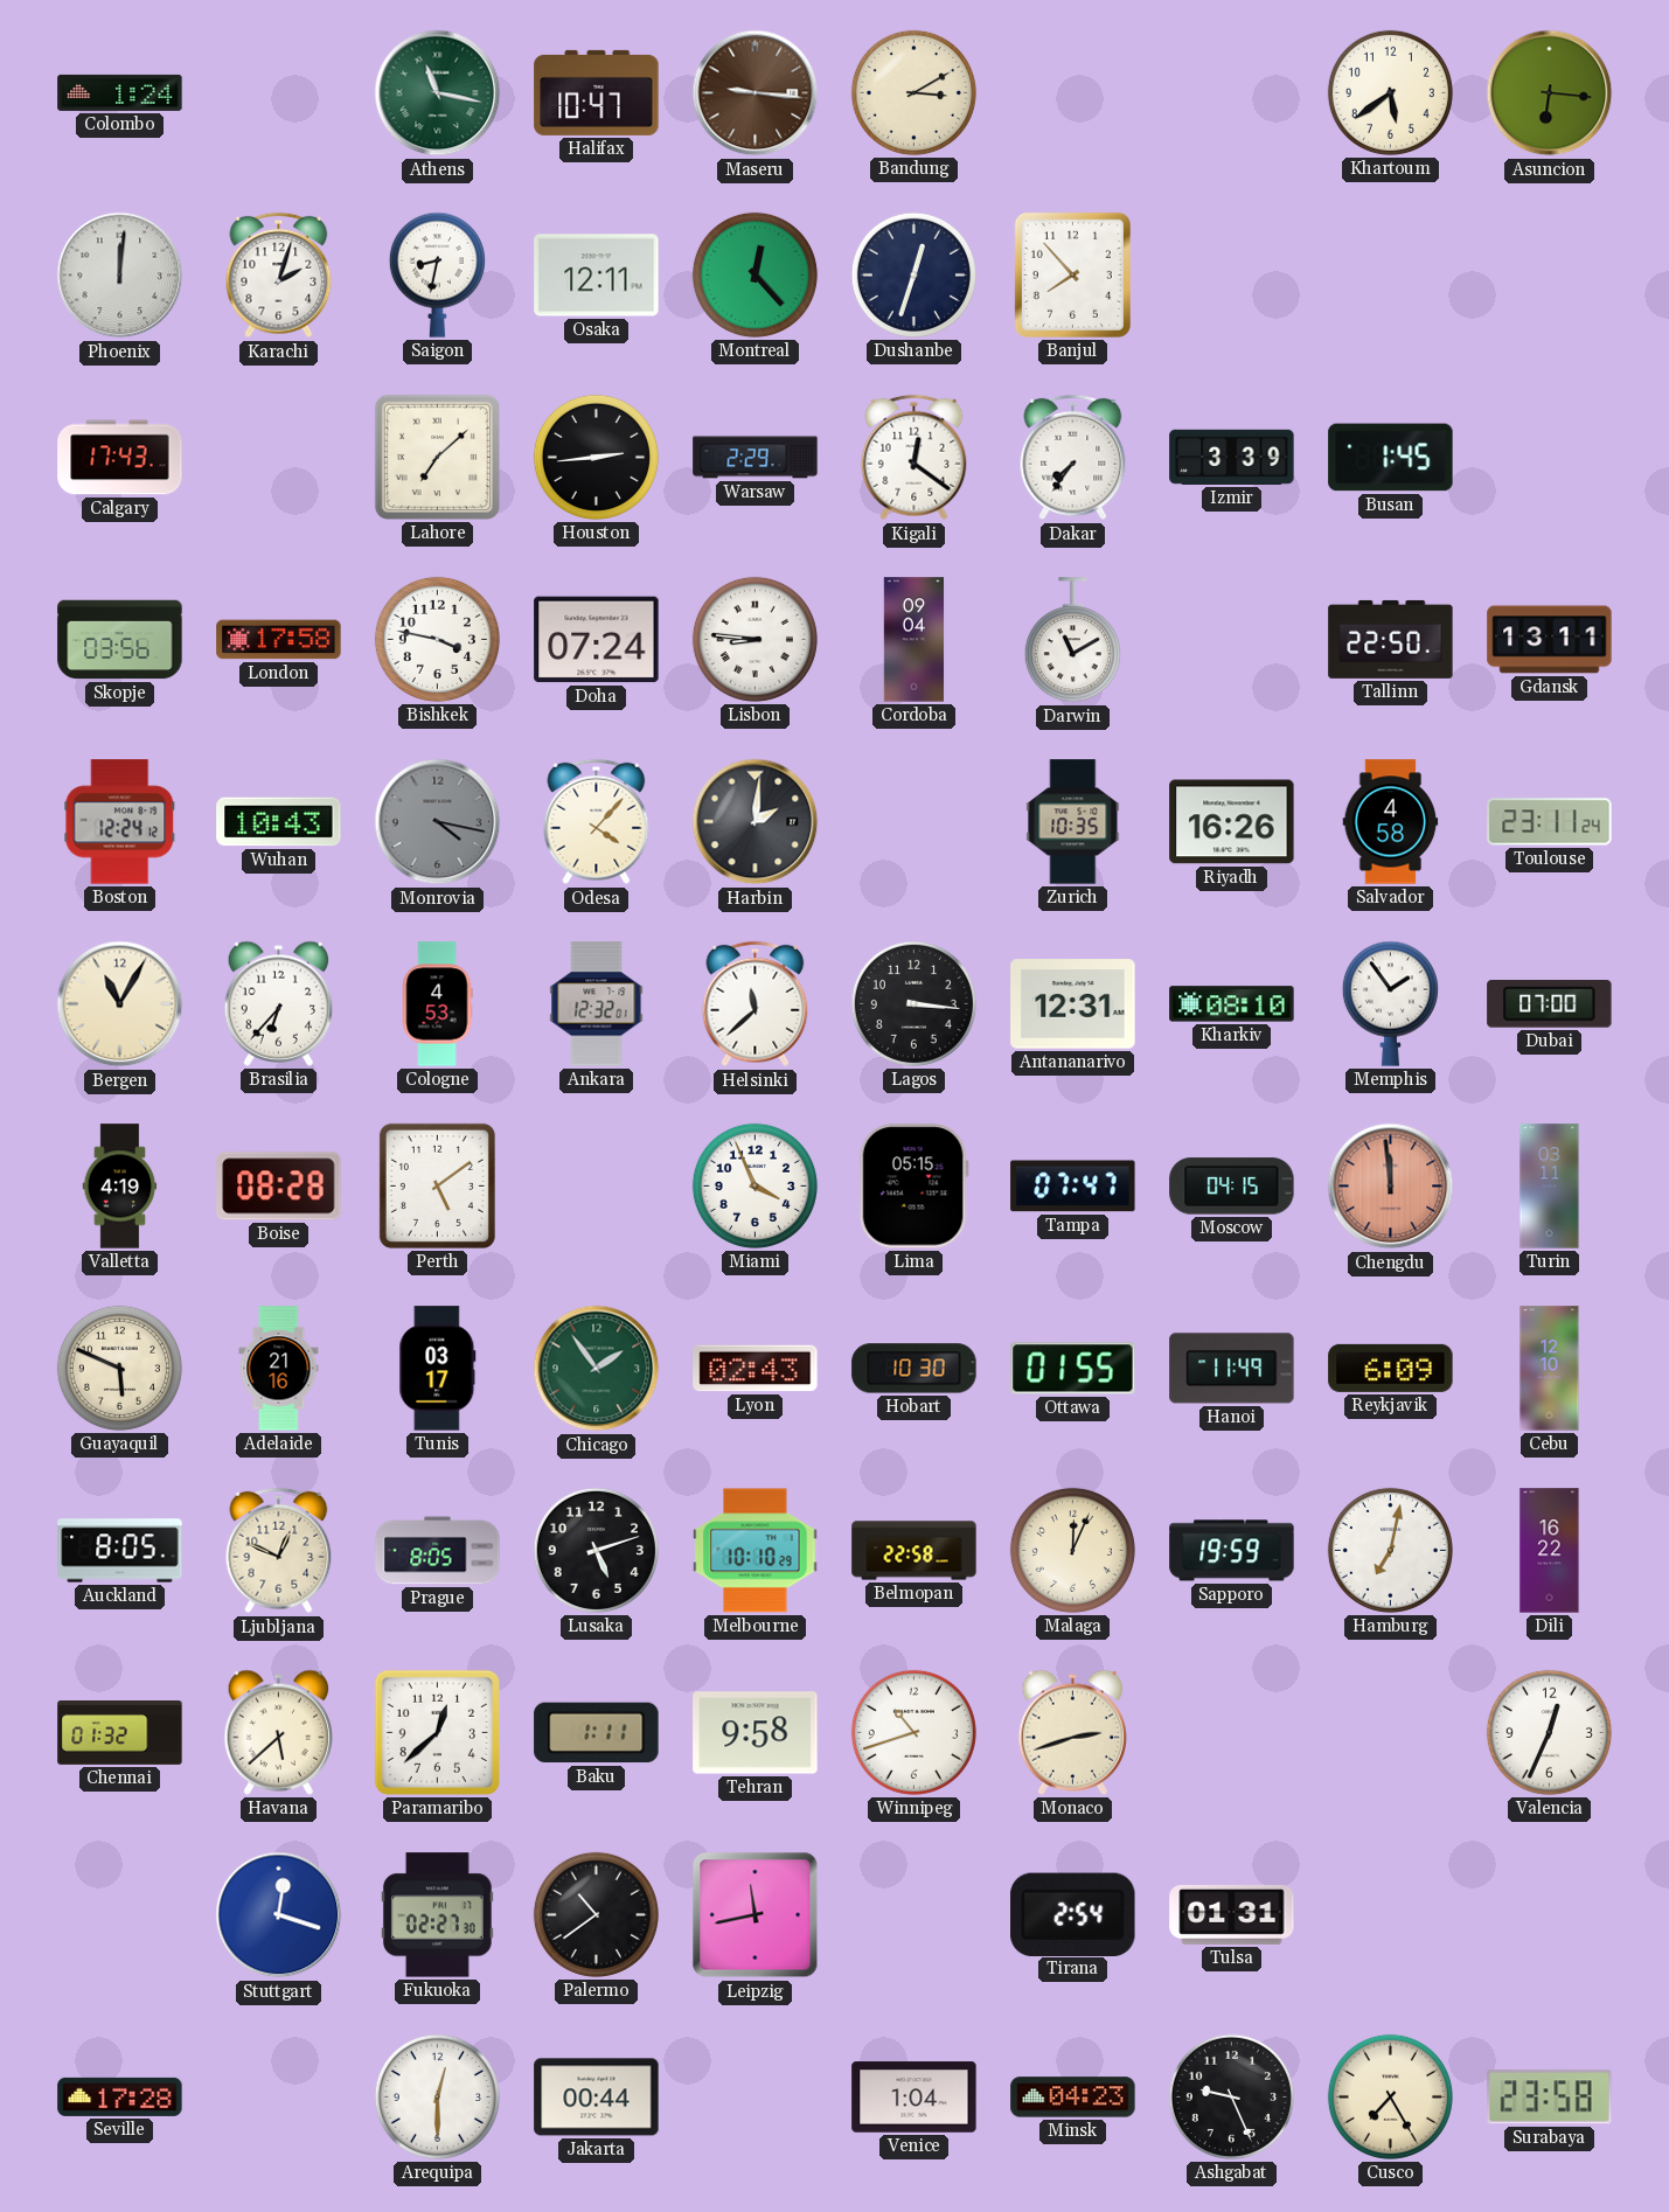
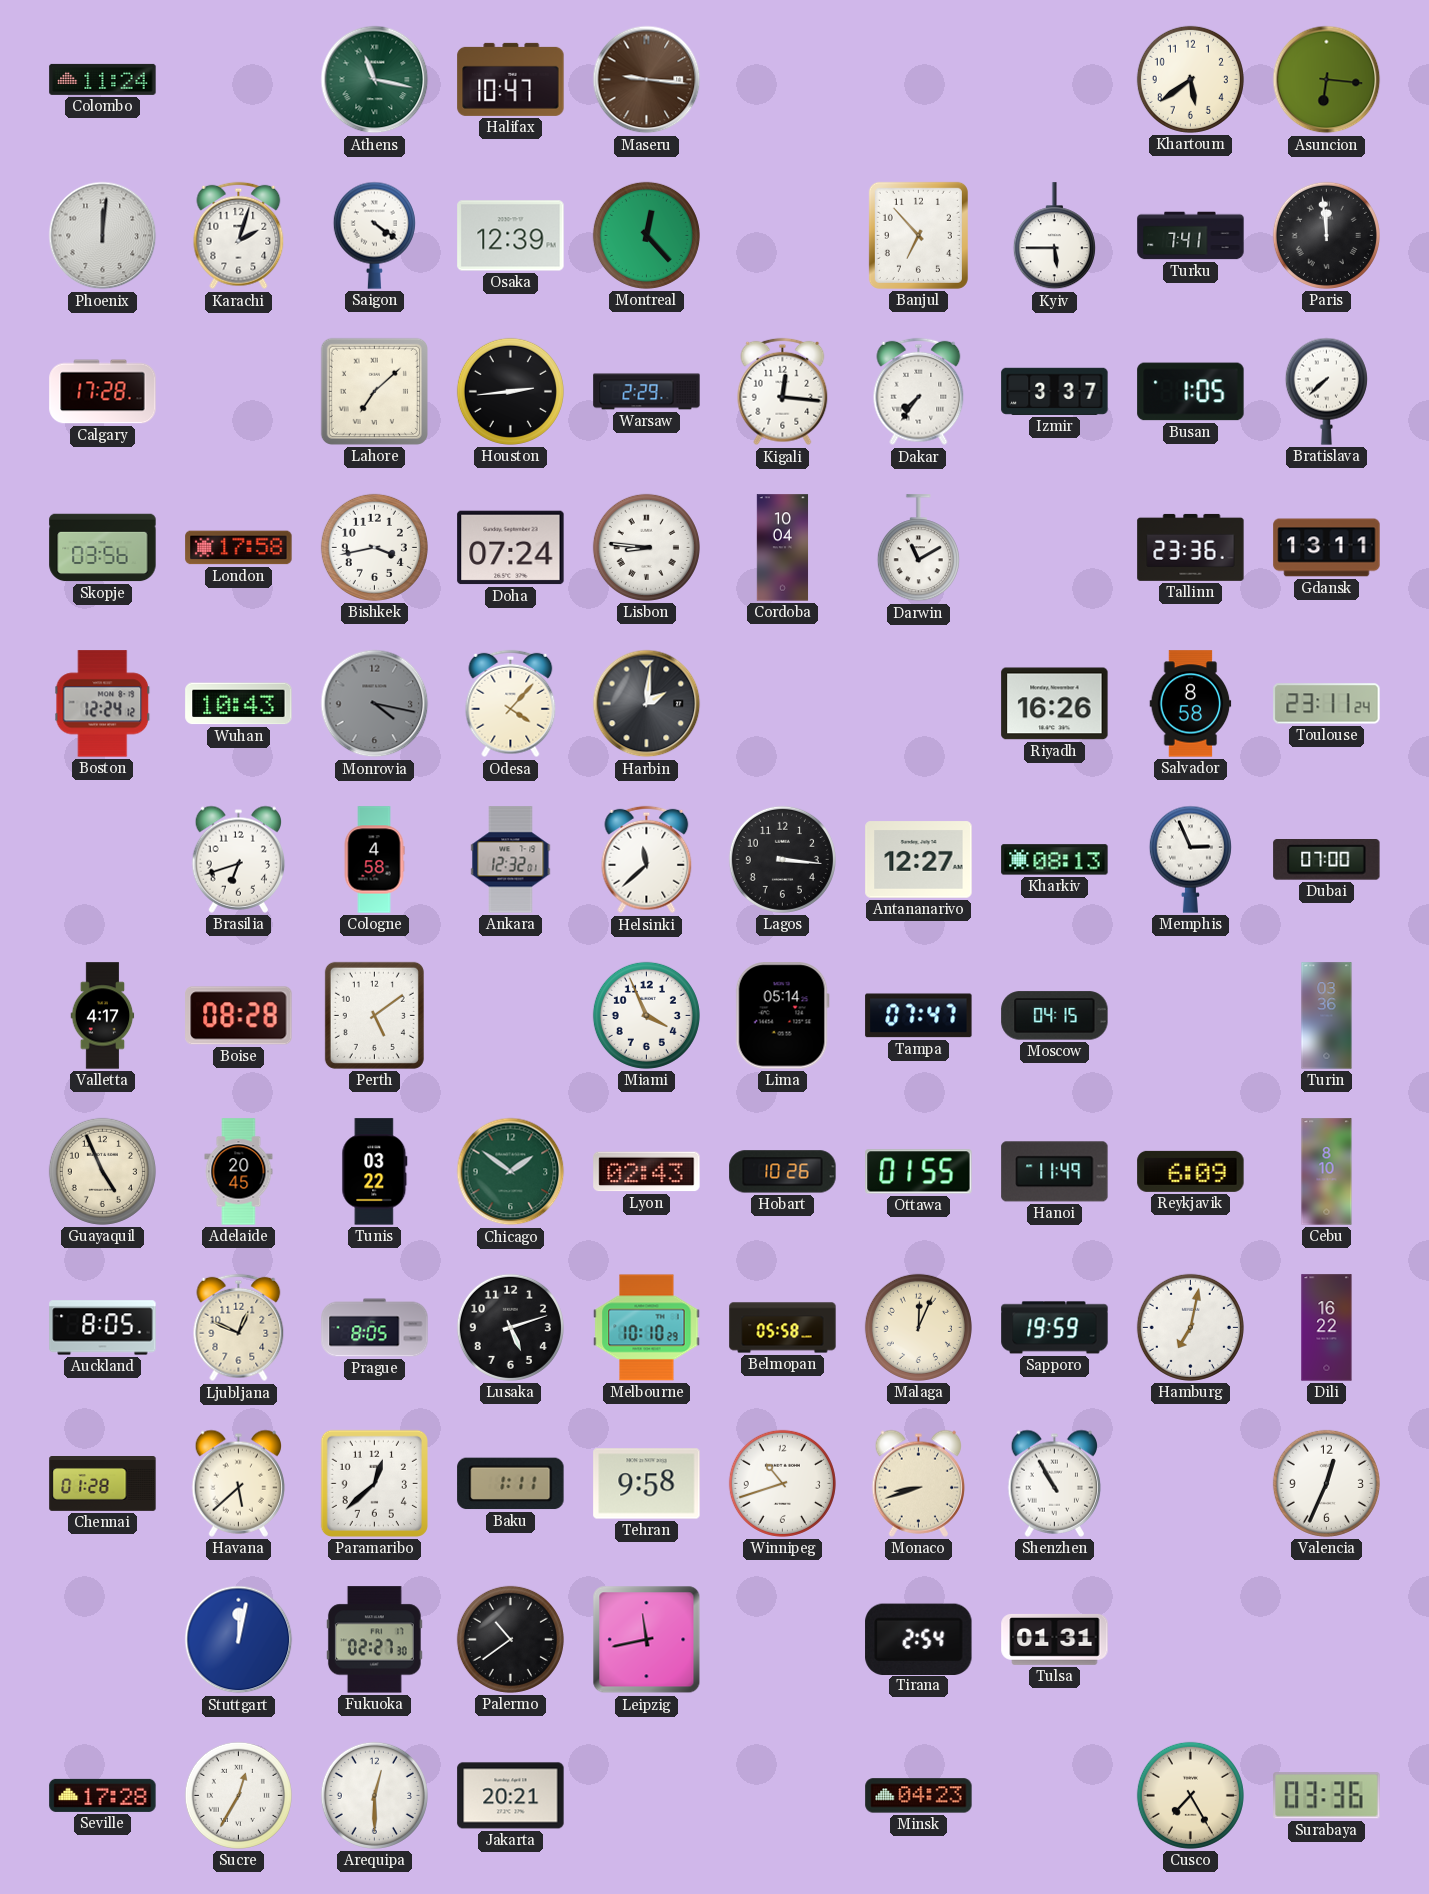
Colombo: 1:24 -> 11:24
Bandung: 3:10 -> none
Saigon: 8:32 -> 4:21
Osaka: 12:11 -> 12:39
Dushanbe: 12:33 -> none
Banjul: 7:53 -> 6:53
Kyiv: none -> 5:45
Turku: none -> 7:41
Paris: none -> 11:59
Calgary: 17:43 -> 17:28
Kigali: 12:21 -> 12:16
Izmir: 3:39 -> 3:37
Busan: 1:45 -> 1:05
Bratislava: none -> 7:38
Bishkek: 3:47 -> 3:43
Cordoba: 09:04 -> 10:04
Tallinn: 22:50 -> 23:36
Zurich: 10:35 -> none
Salvador: 4:58 -> 8:58
Bergen: 11:05 -> none
Brasilia: 6:37 -> 6:42
Cologne: 4:53 -> 4:58
Antananarivo: 12:31 -> 12:27
Kharkiv: 08:10 -> 08:13
Memphis: 1:54 -> 2:56
Valletta: 4:19 -> 4:17
Lima: 05:15 -> 05:14
Chengdu: 11:59 -> none
Turin: 03:11 -> 03:36
Guayaquil: 5:49 -> 4:56
Adelaide: 21:16 -> 20:45
Tunis: 03:17 -> 03:22
Chicago: 1:54 -> 1:51
Hobart: 10:30 -> 10:26
Cebu: 12:10 -> 8:10
Belmopan: 22:58 -> 05:58
Chennai: 01:32 -> 01:28
Monaco: 2:42 -> 8:42
Shenzhen: none -> 10:55
Stuttgart: 12:18 -> 12:02
Sucre: none -> 12:35
Jakarta: 00:44 -> 20:21
Venice: 1:04 -> none
Ashgabat: 9:26 -> none
Surabaya: 23:58 -> 03:36
